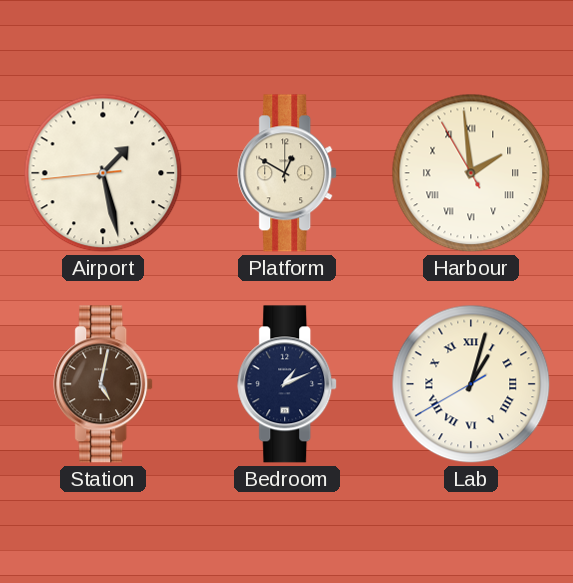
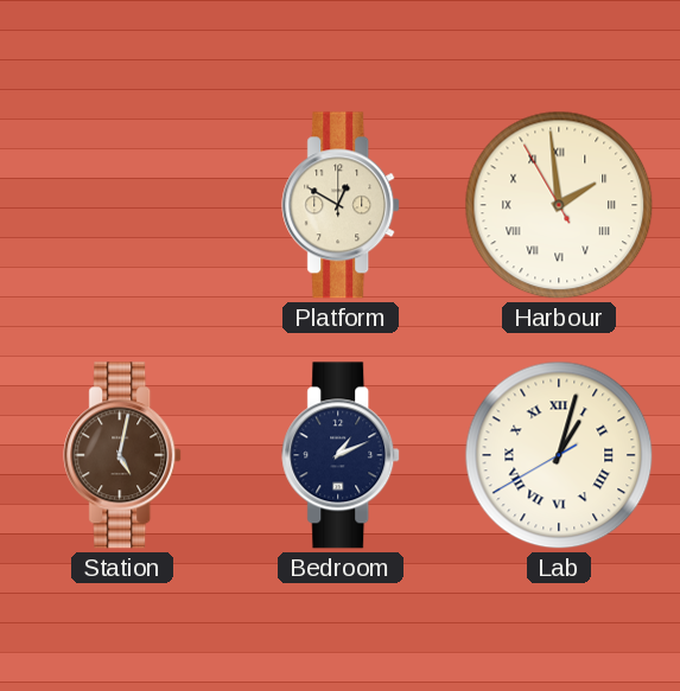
Airport: 1:27 -> none
